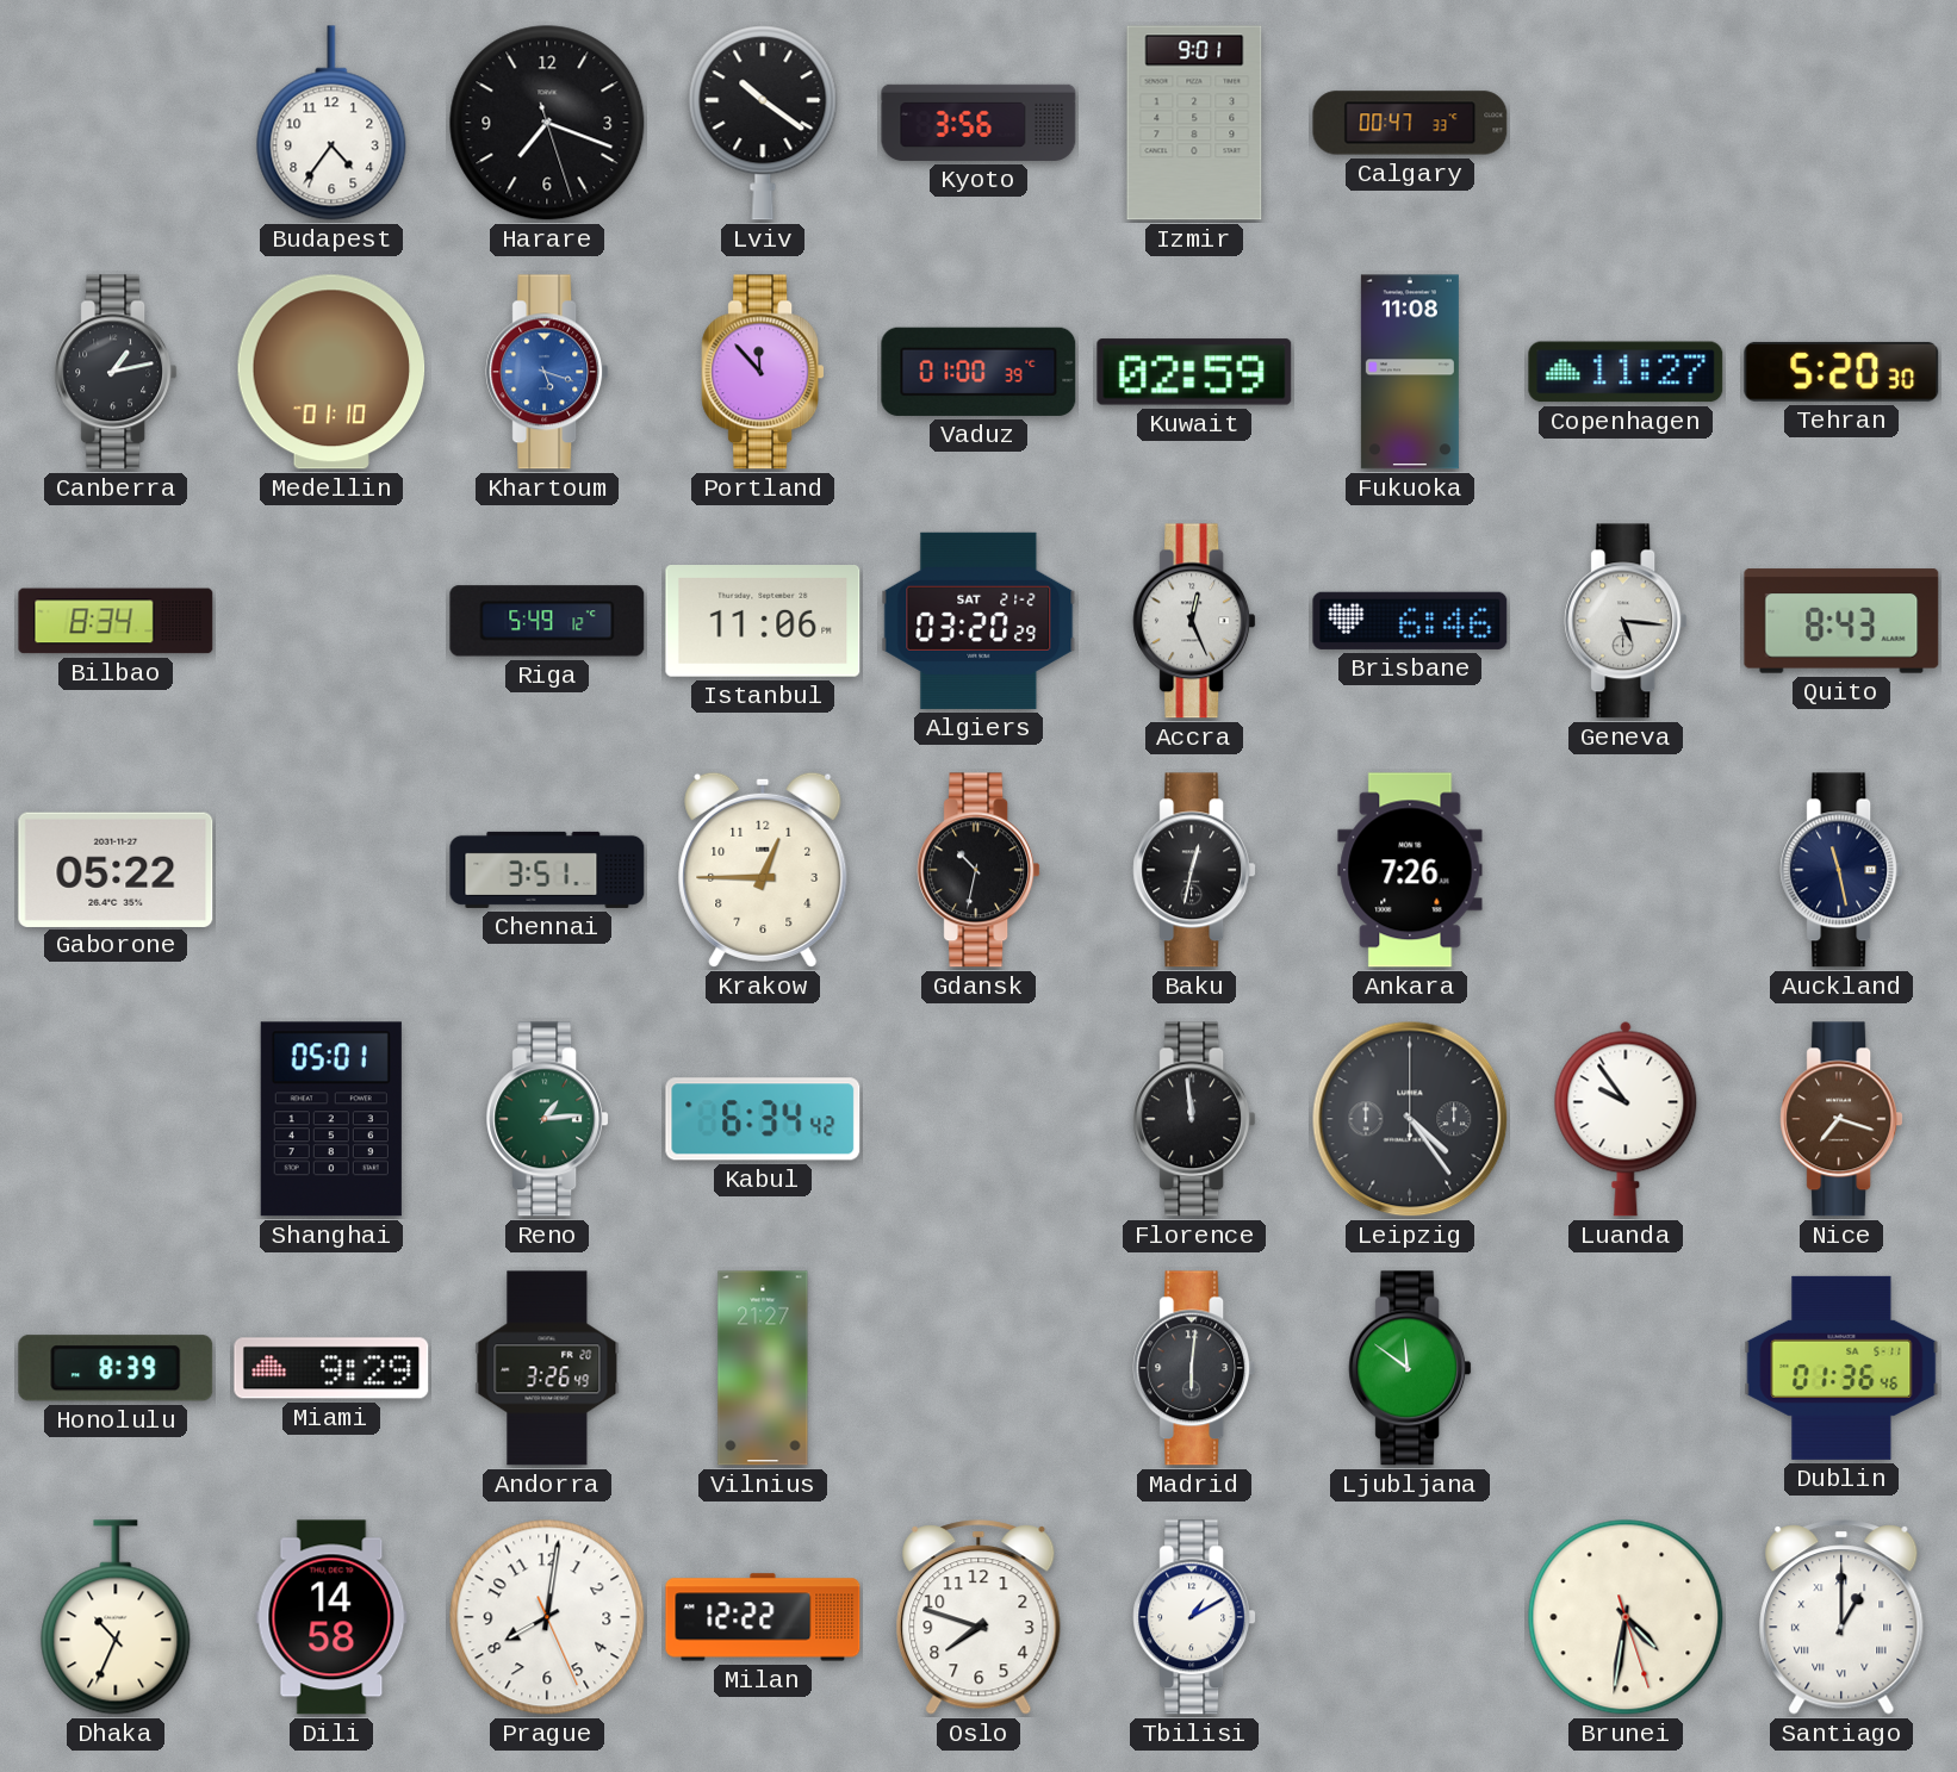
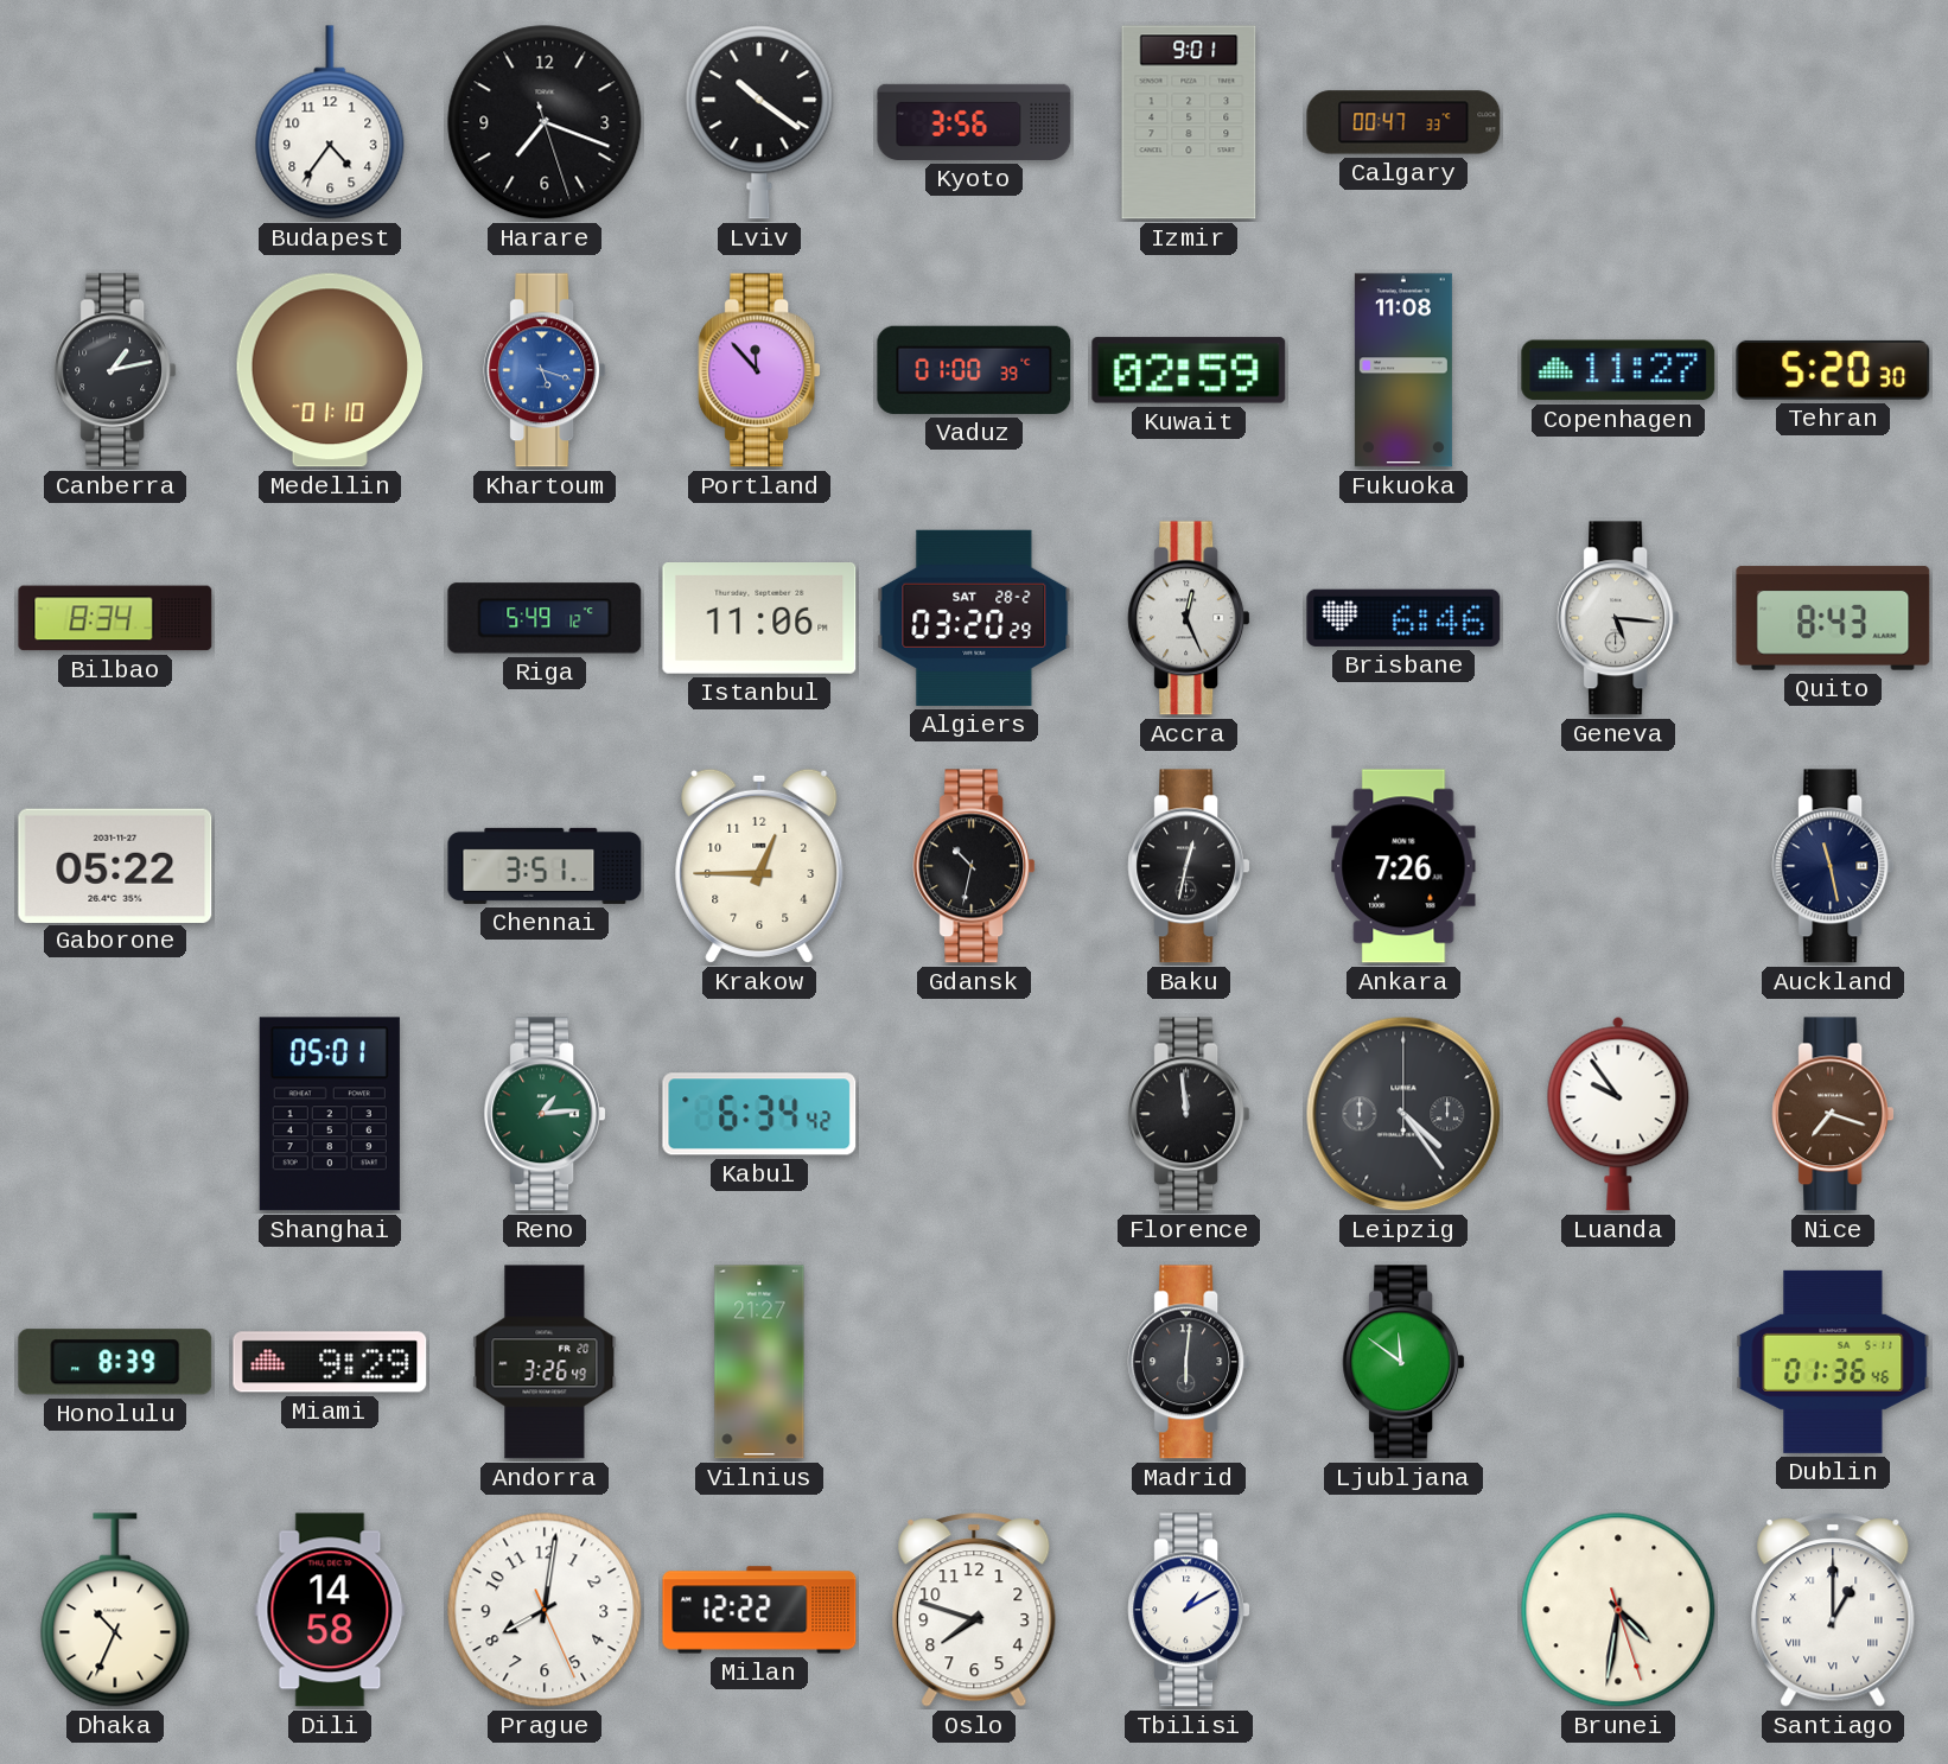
Algiers date: SAT 21-2 -> SAT 28-2
